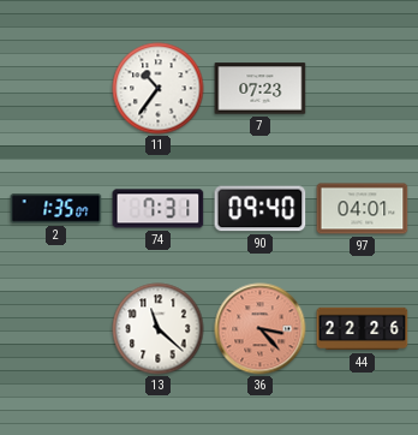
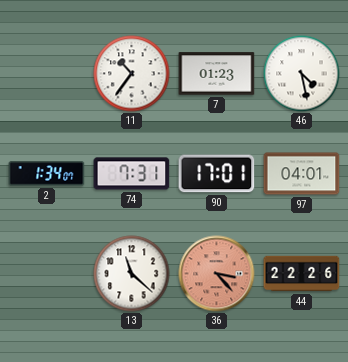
7: 07:23 -> 01:23
46: none -> 4:28
2: 1:35 -> 1:34
90: 09:40 -> 17:01
